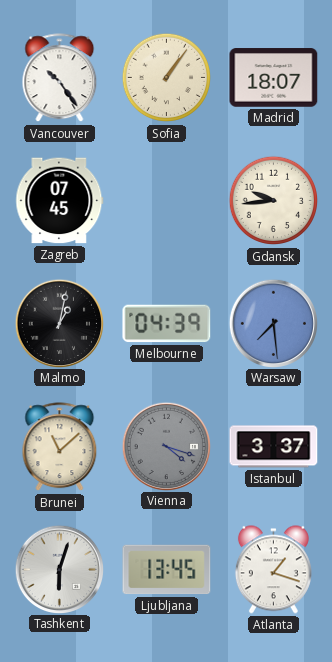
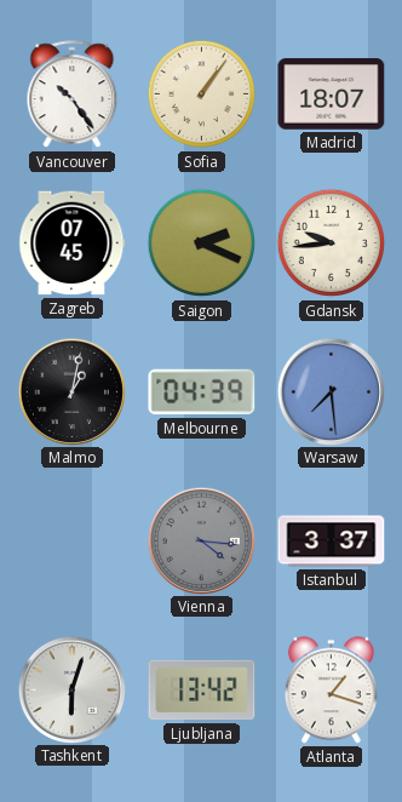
Saigon: none -> 2:19
Brunei: 11:08 -> none
Vienna: 4:18 -> 4:16
Ljubljana: 13:45 -> 13:42
